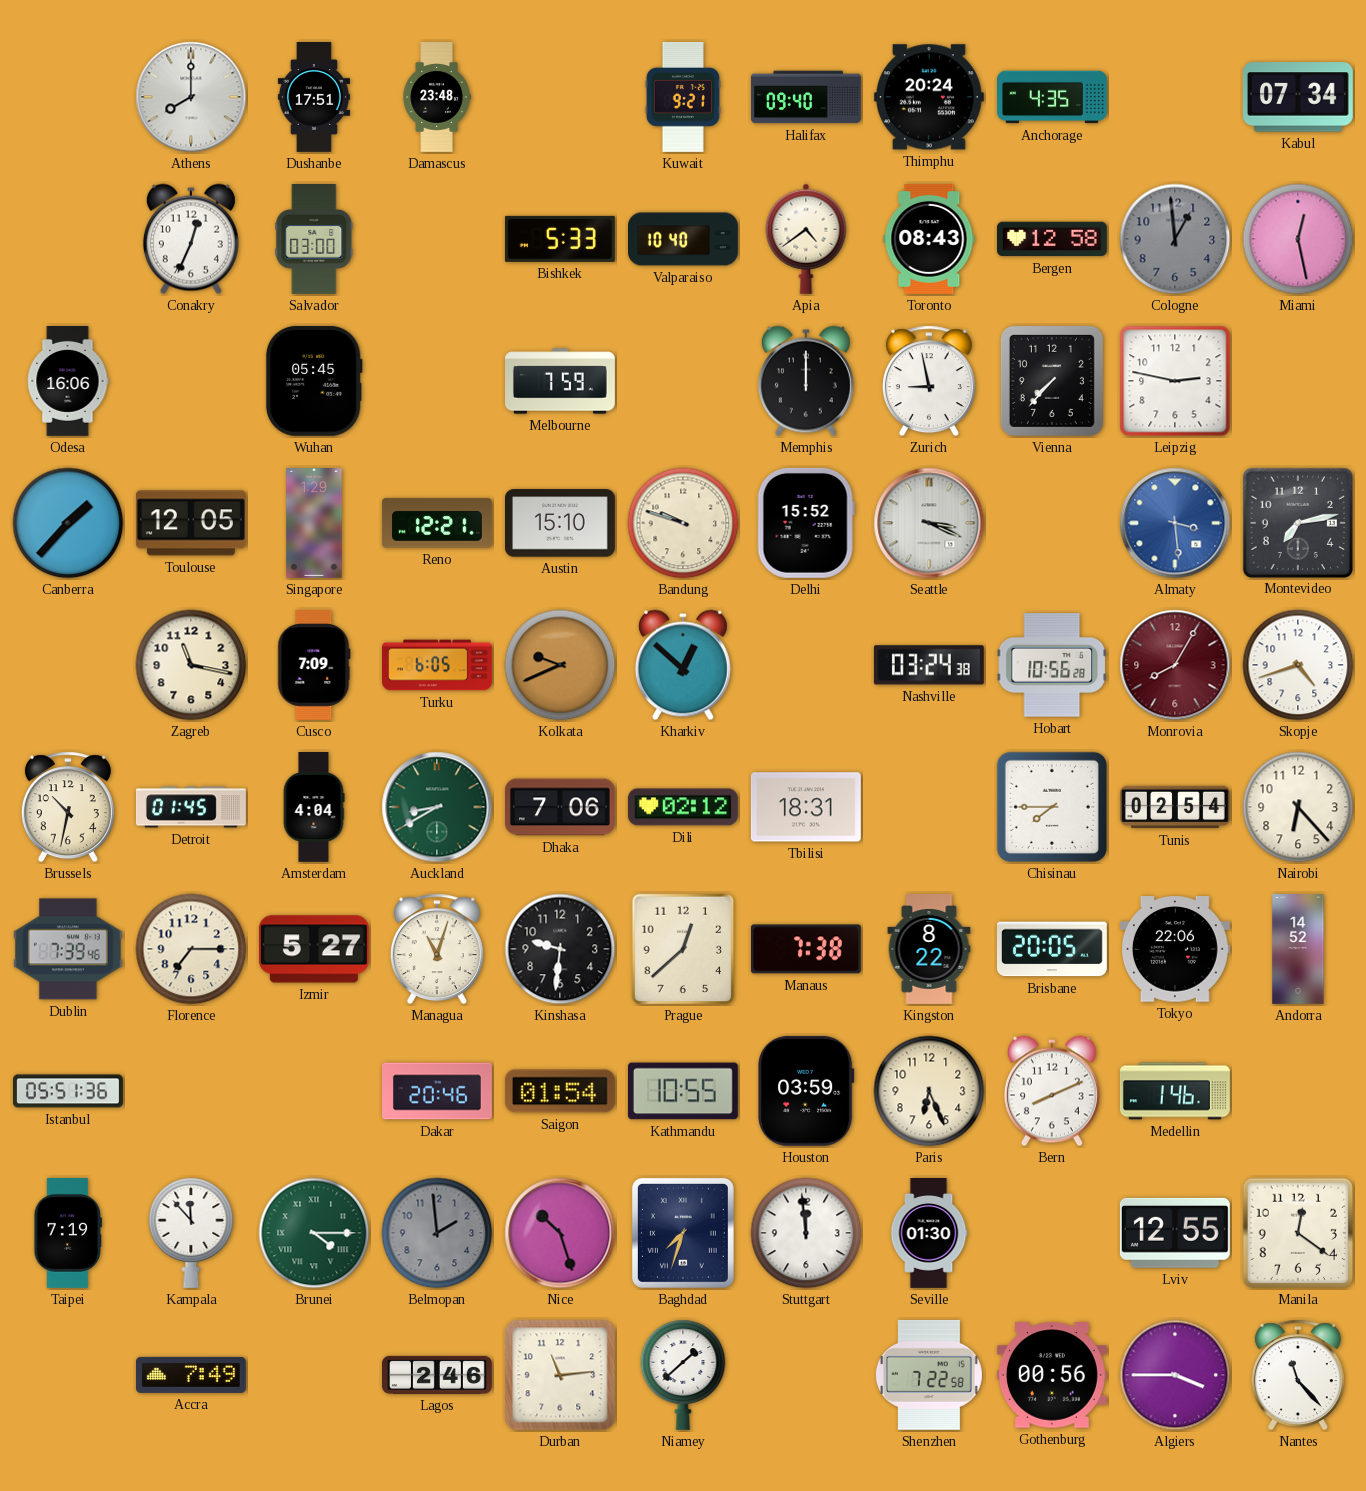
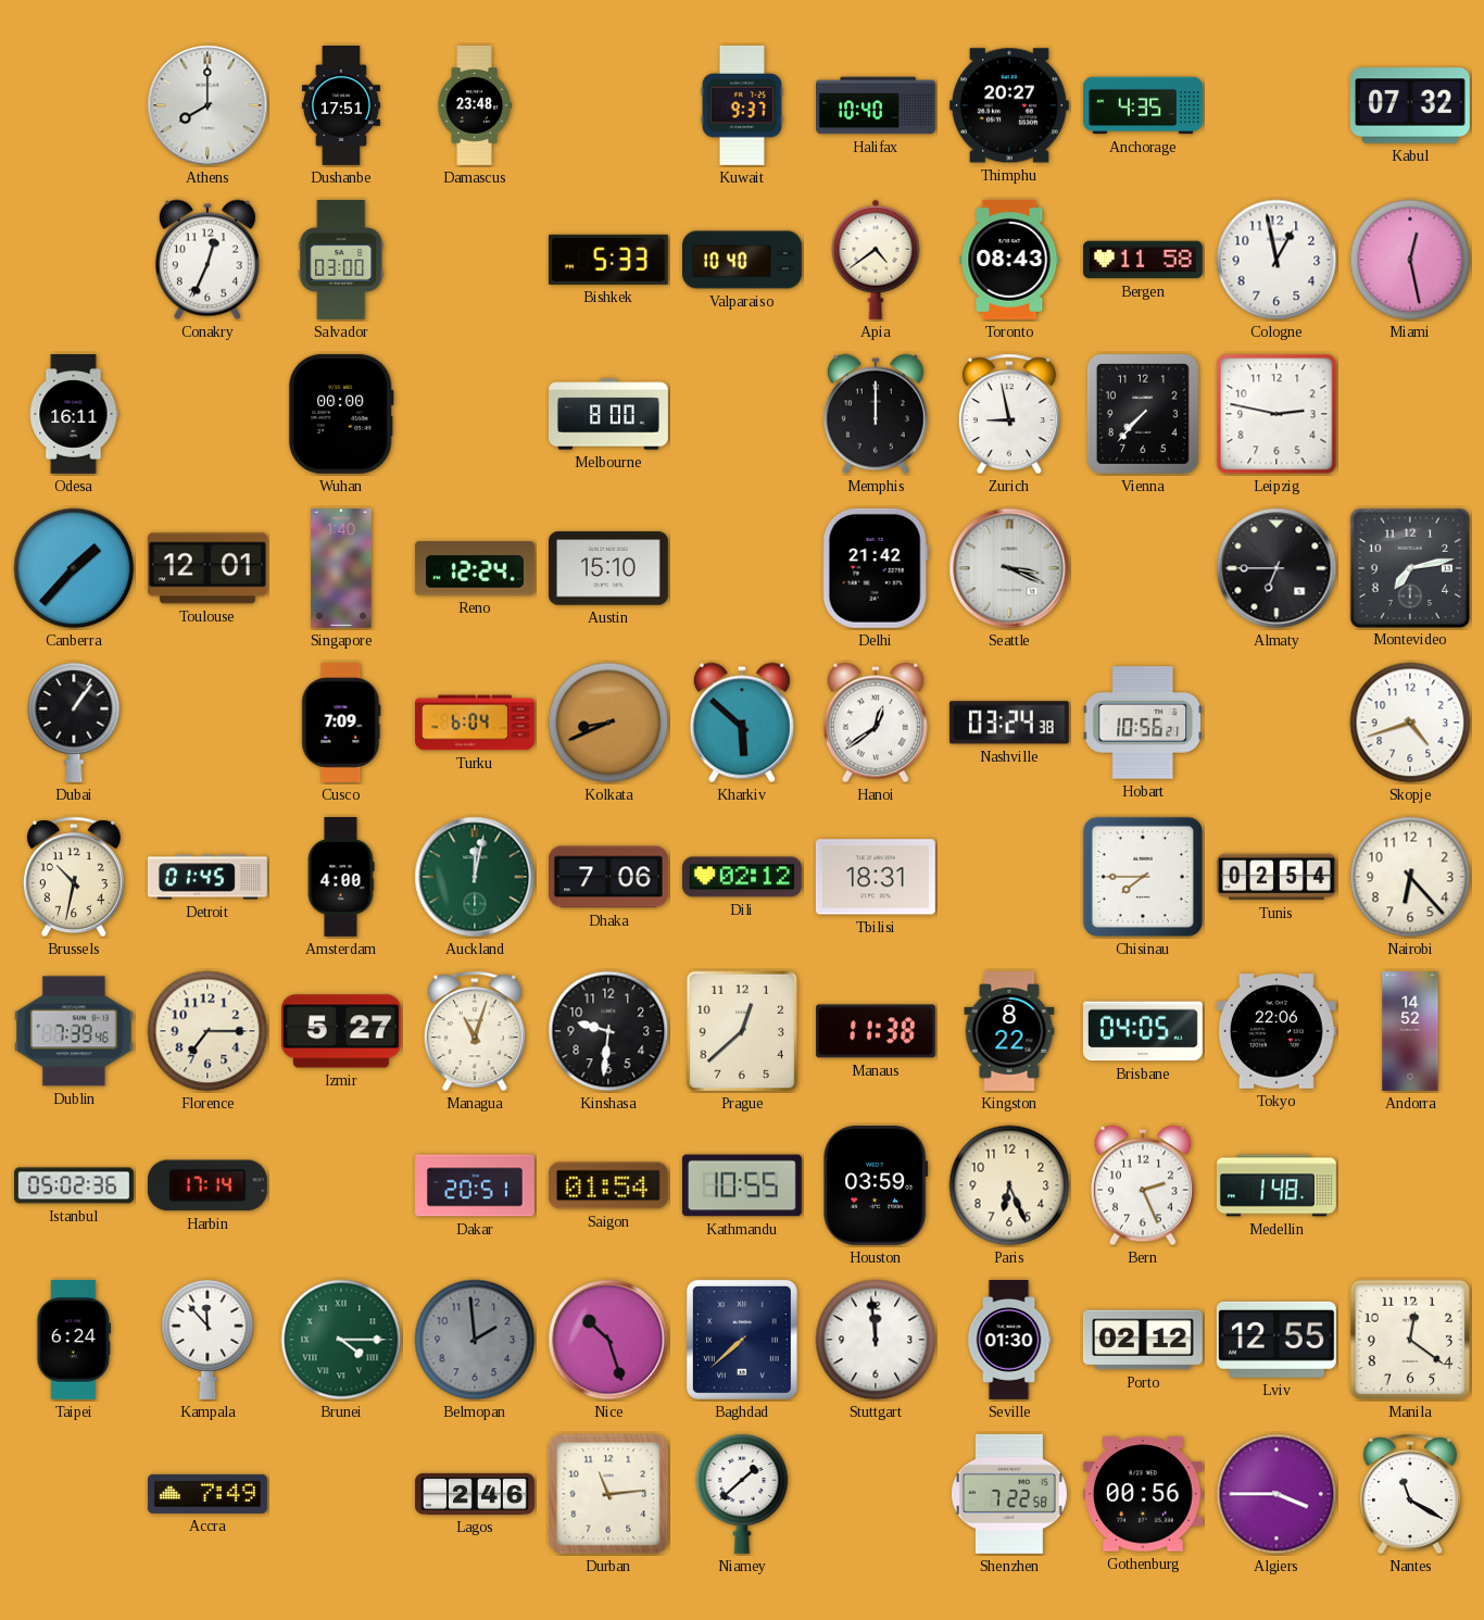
Kuwait: 9:21 -> 9:37
Halifax: 09:40 -> 10:40
Thimphu: 20:24 -> 20:27
Kabul: 07:34 -> 07:32
Bergen: 12:58 -> 11:58
Cologne: 12:59 -> 12:58
Cologne dial: grey -> white
Odesa: 16:06 -> 16:11
Wuhan: 05:45 -> 00:00
Melbourne: 7:59 -> 8:00
Toulouse: 12:05 -> 12:01
Singapore: 1:29 -> 1:40
Reno: 12:21 -> 12:24
Bandung: 9:48 -> none
Delhi: 15:52 -> 21:42
Almaty: 3:29 -> 6:45
Almaty dial: blue -> black
Dubai: none -> 1:06
Zagreb: 11:17 -> none
Turku: 6:05 -> 6:04
Kolkata: 9:41 -> 8:41
Kharkiv: 12:52 -> 5:52
Hanoi: none -> 12:39
Hobart: 10:56:28 -> 10:56:21
Monrovia: 8:05 -> none
Amsterdam: 4:04 -> 4:00
Auckland: 8:40 -> 12:02
Manaus: 7:38 -> 11:38
Brisbane: 20:05 -> 04:05
Istanbul: 05:51 -> 05:02
Harbin: none -> 17:14
Dakar: 20:46 -> 20:51
Bern: 8:11 -> 2:26
Medellin: 1:46 -> 1:48
Taipei: 7:19 -> 6:24
Baghdad: 7:33 -> 7:38
Porto: none -> 02:12
Nantes: 11:23 -> 11:20
